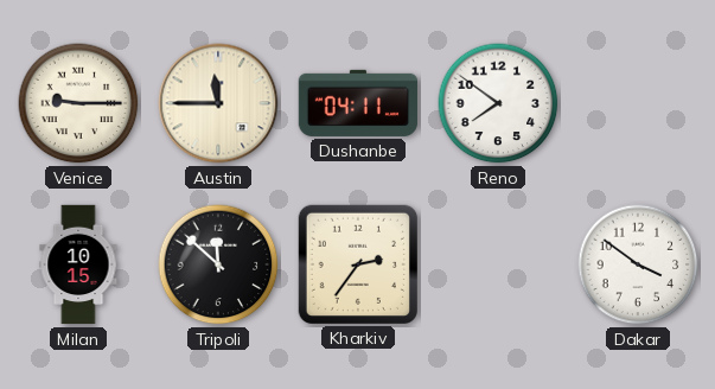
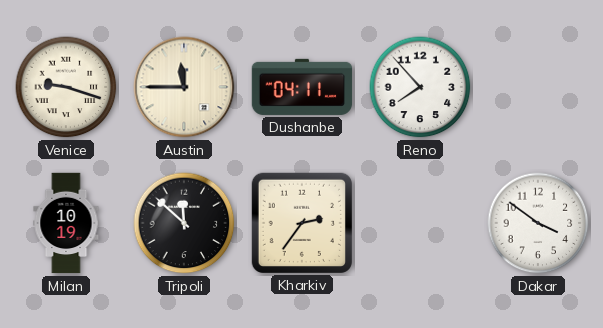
Venice: 9:15 -> 9:18
Reno: 7:51 -> 7:53
Milan: 10:15 -> 10:19
